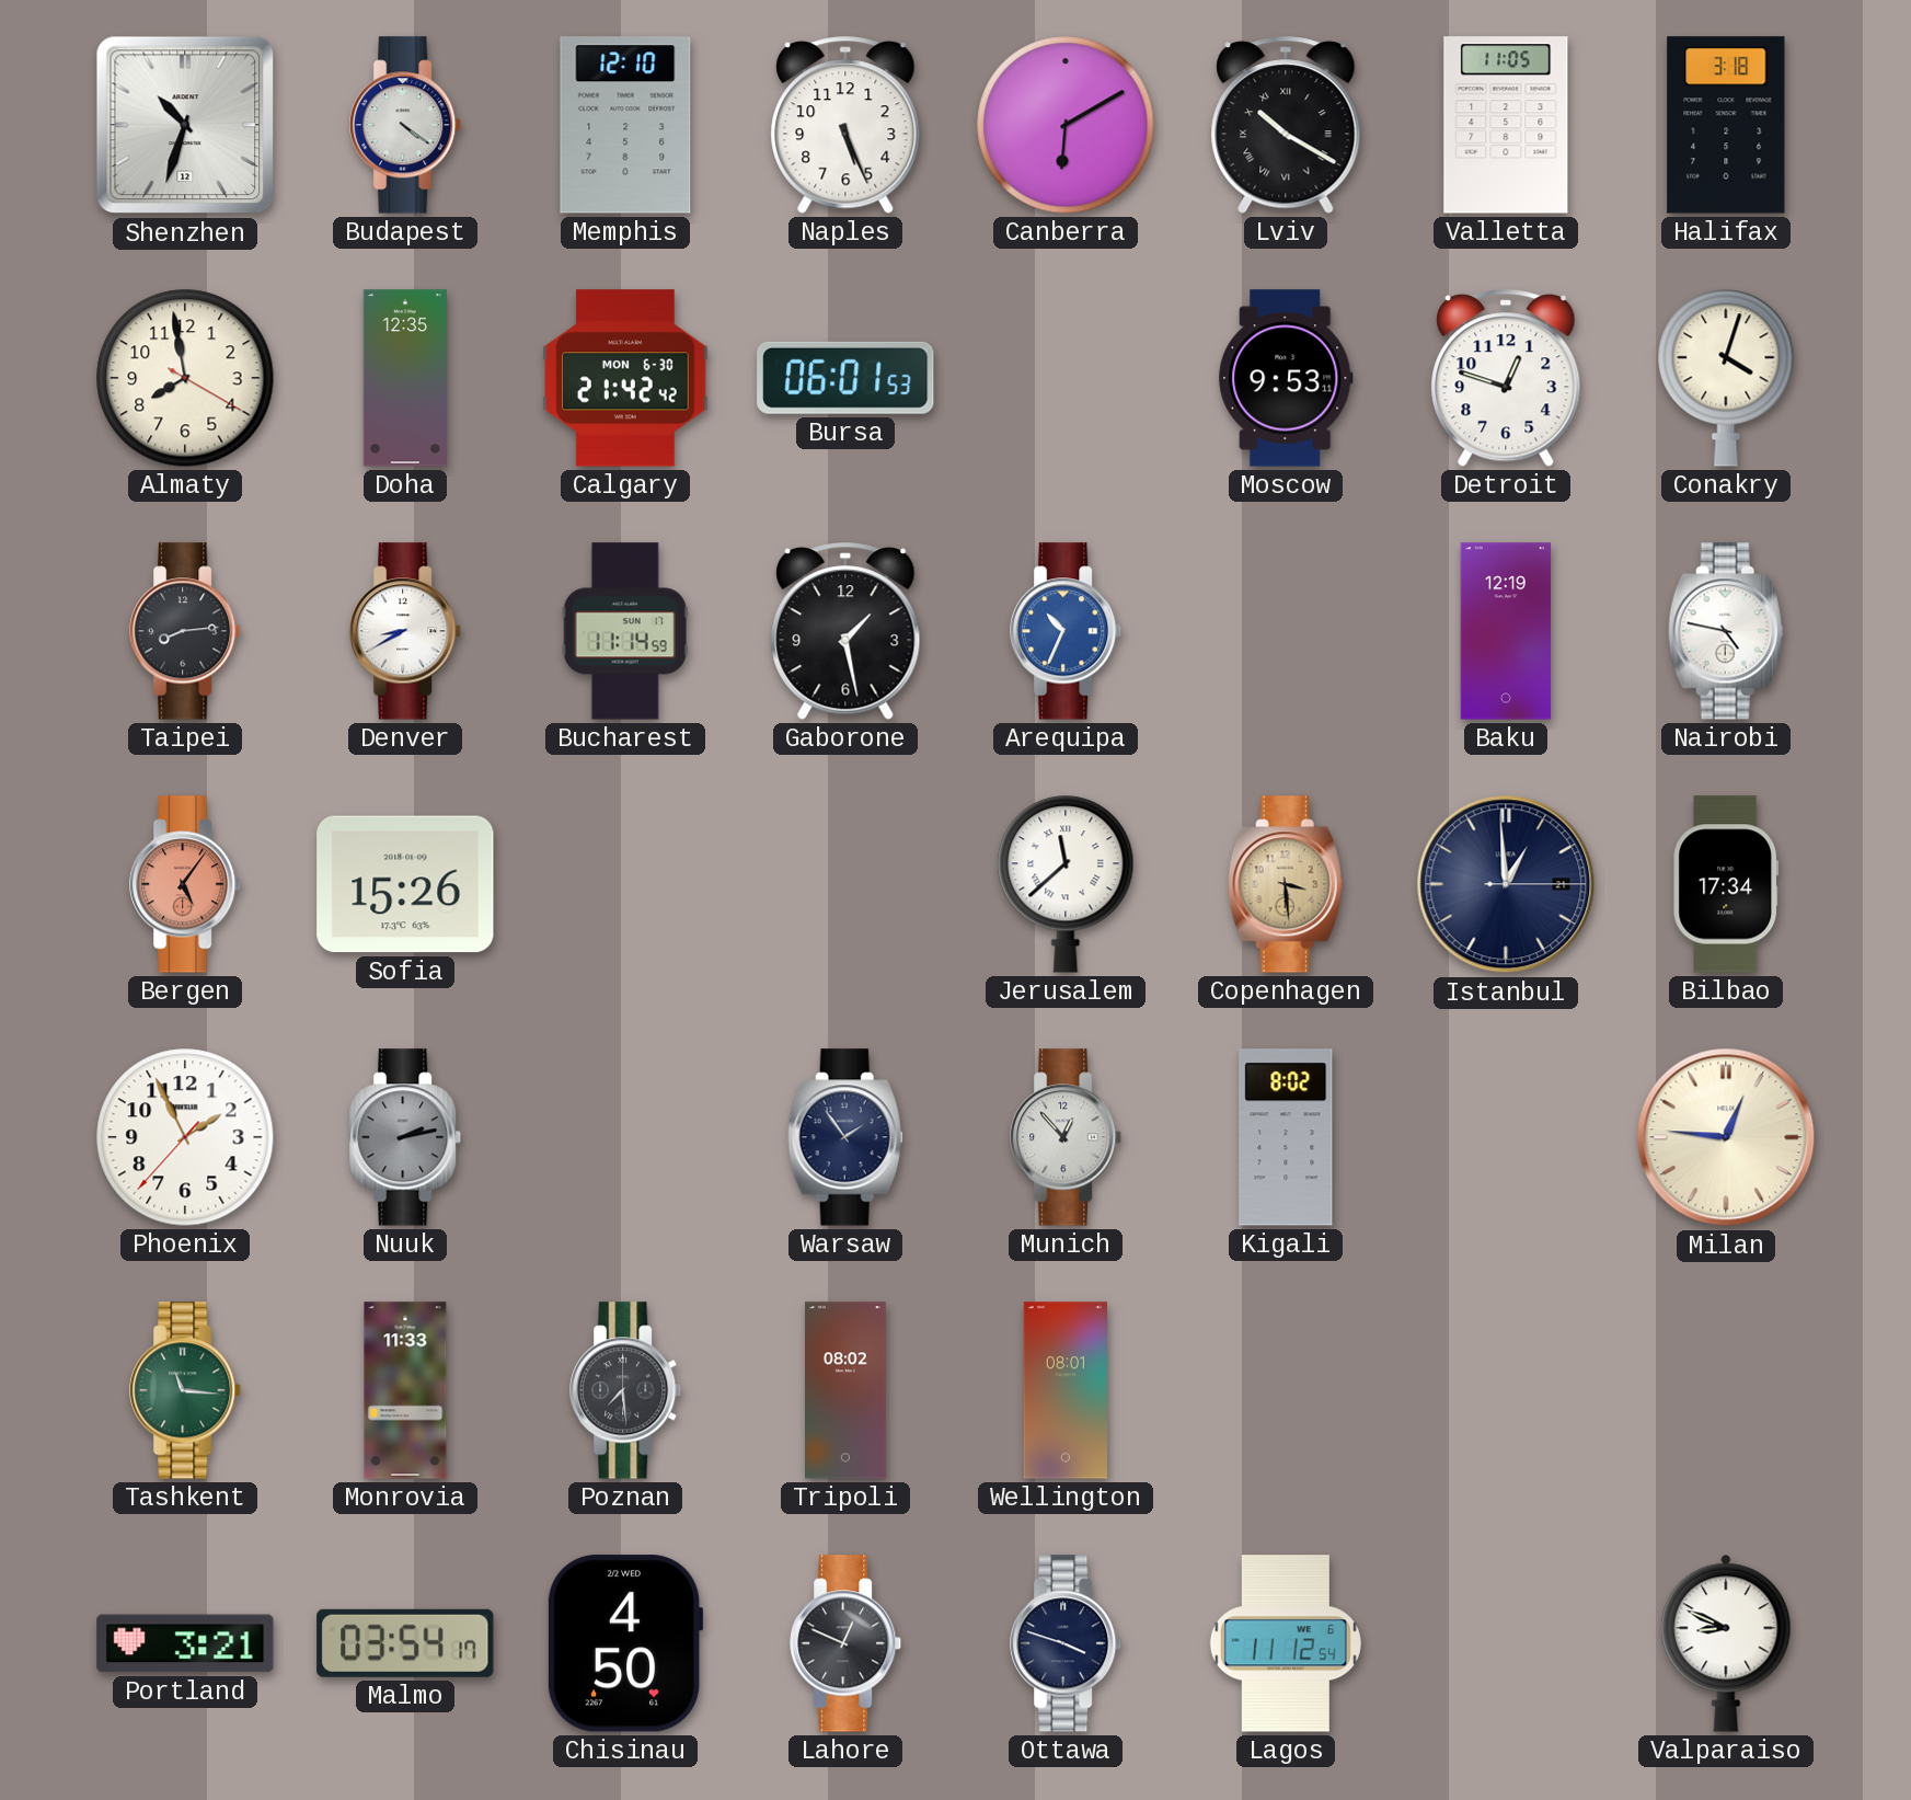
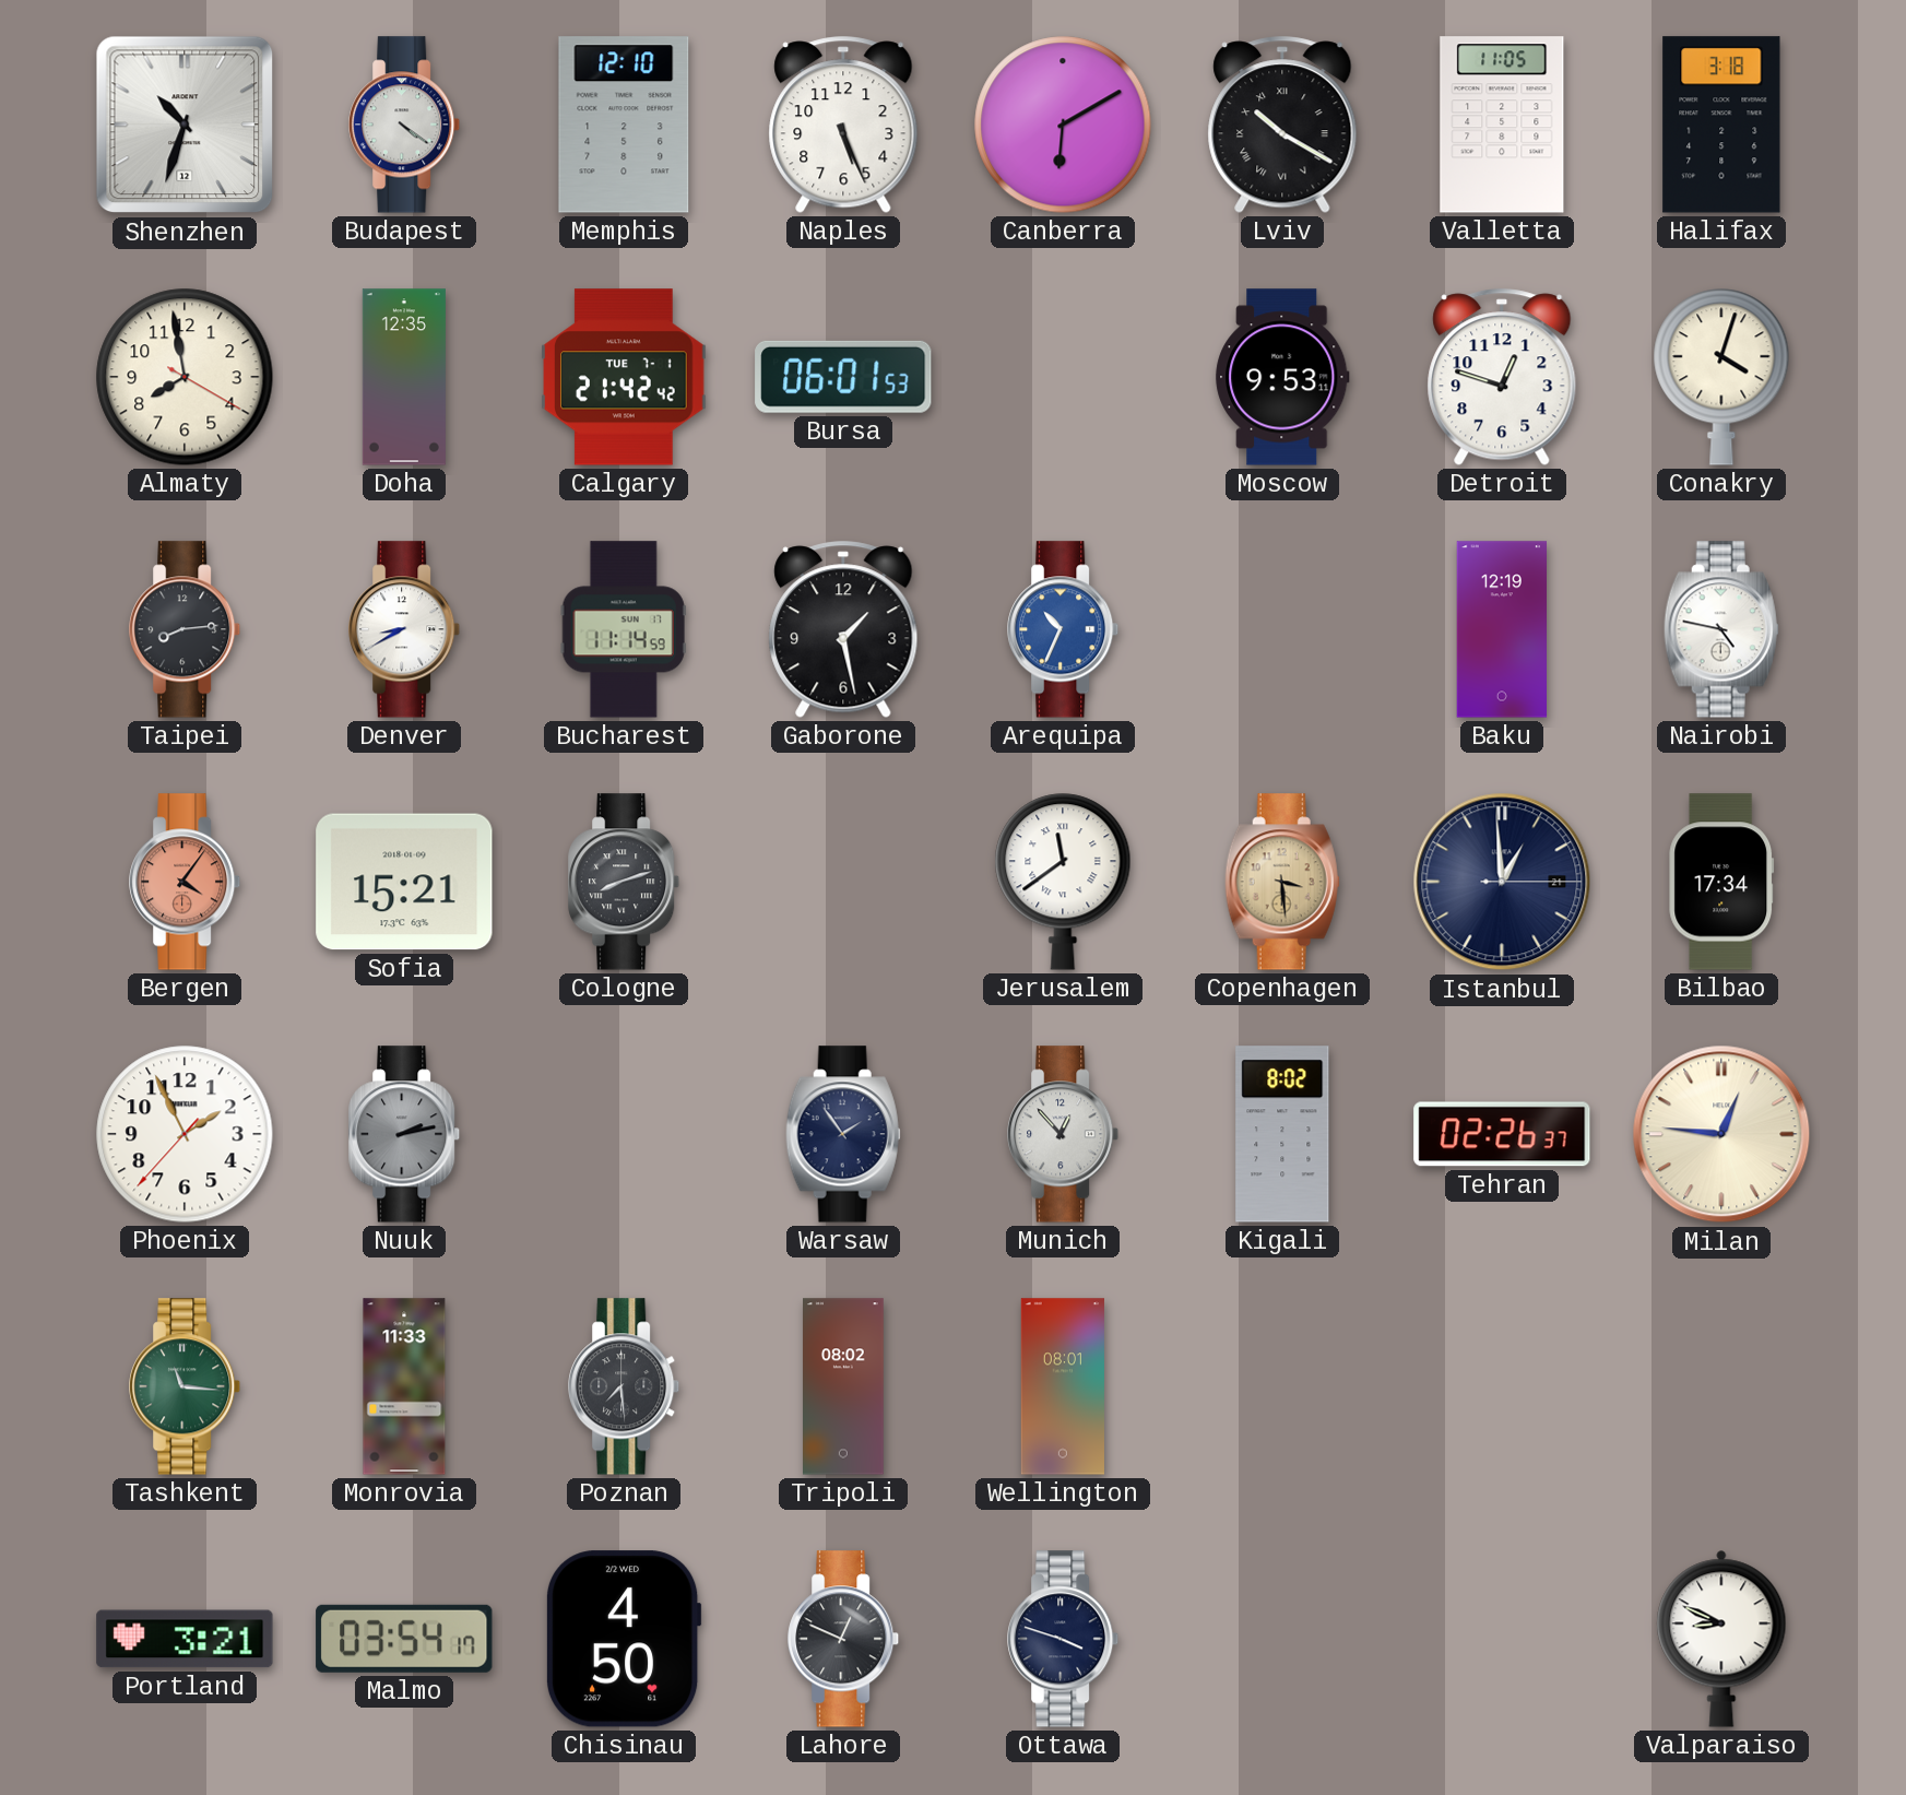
Calgary date: MON 6-30 -> TUE 7-1
Bergen: 5:06 -> 4:06
Sofia: 15:26 -> 15:21
Cologne: none -> 8:12
Jerusalem: 11:38 -> 11:39
Tehran: none -> 02:26
Lagos: 11:12 -> none
